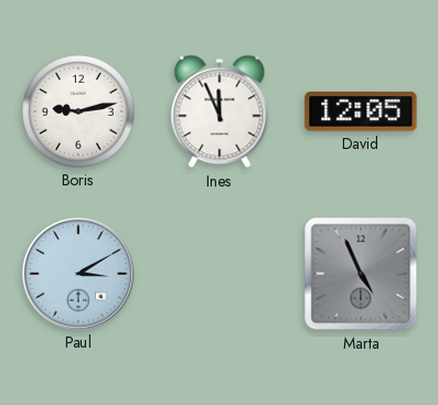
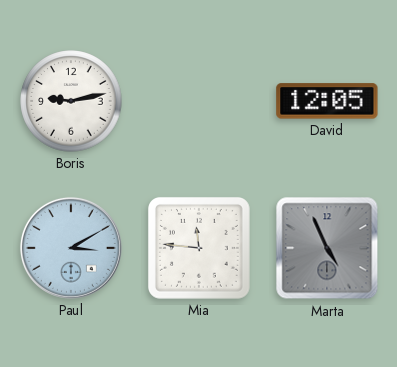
Ines: 11:56 -> none
Mia: none -> 11:46
